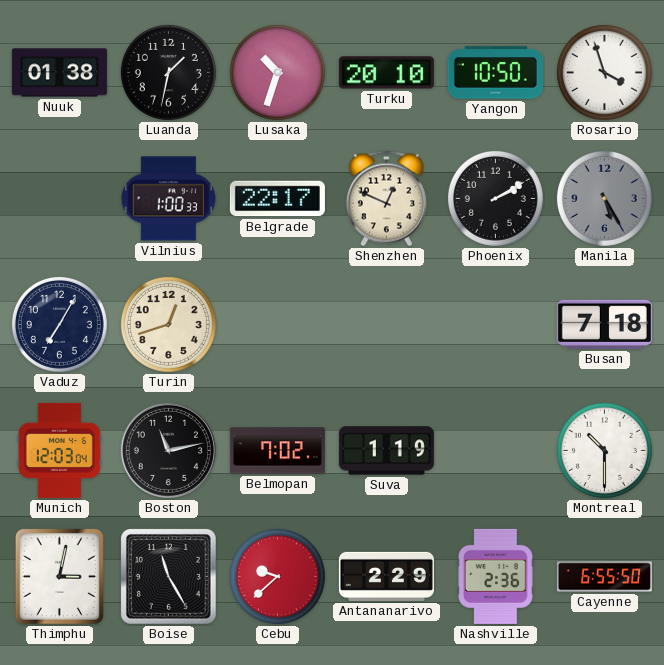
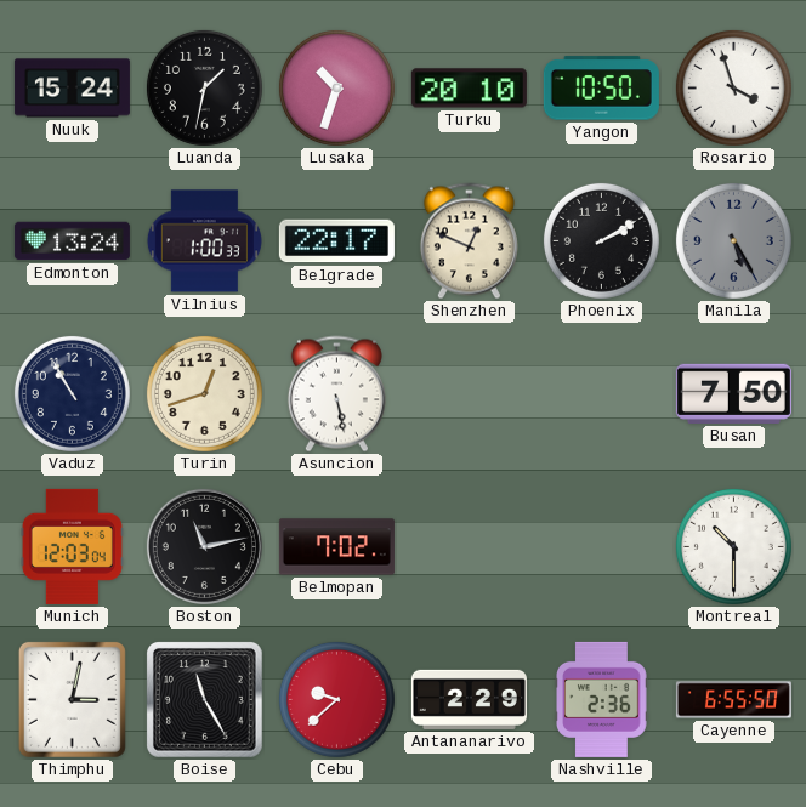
Nuuk: 01:38 -> 15:24
Edmonton: none -> 13:24
Vaduz: 7:05 -> 10:55
Asuncion: none -> 5:28
Busan: 7:18 -> 7:50
Suva: 1:19 -> none
